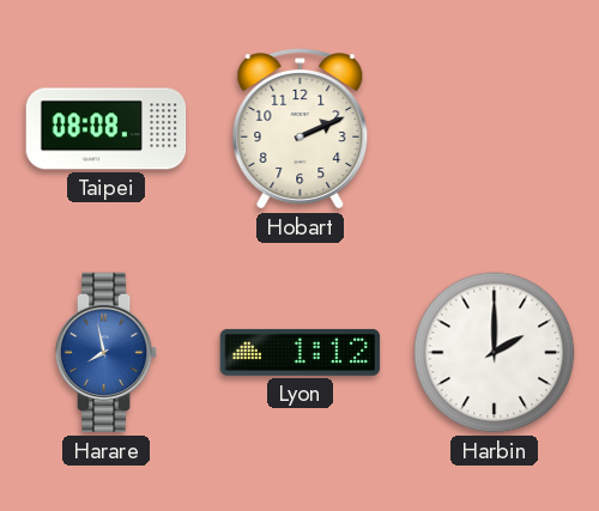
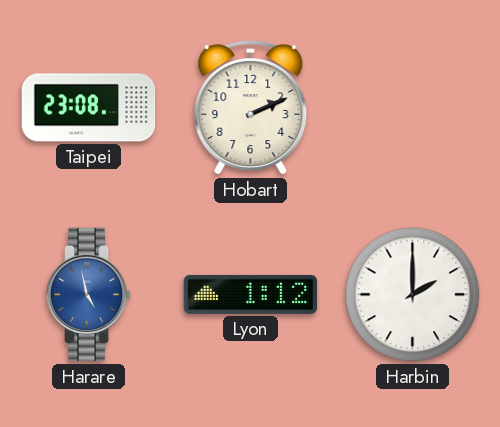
Taipei: 08:08 -> 23:08
Harare: 7:58 -> 4:58
